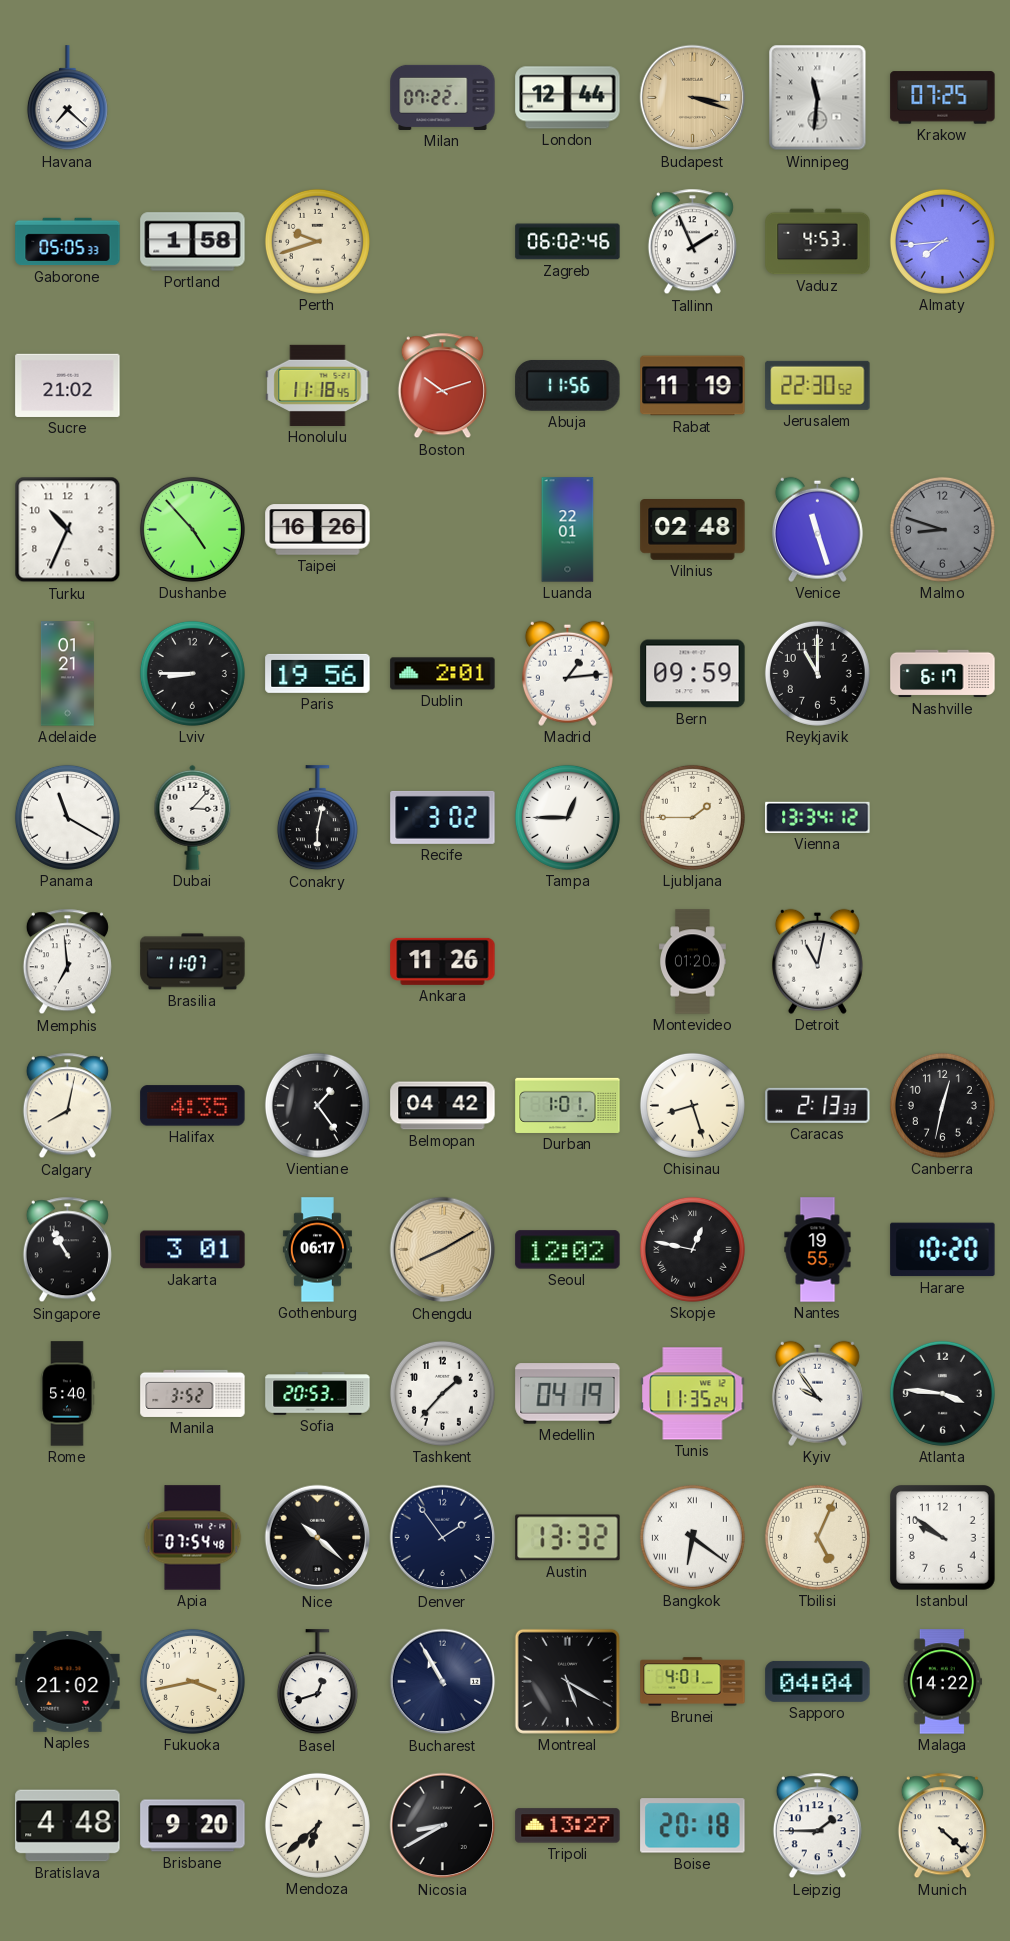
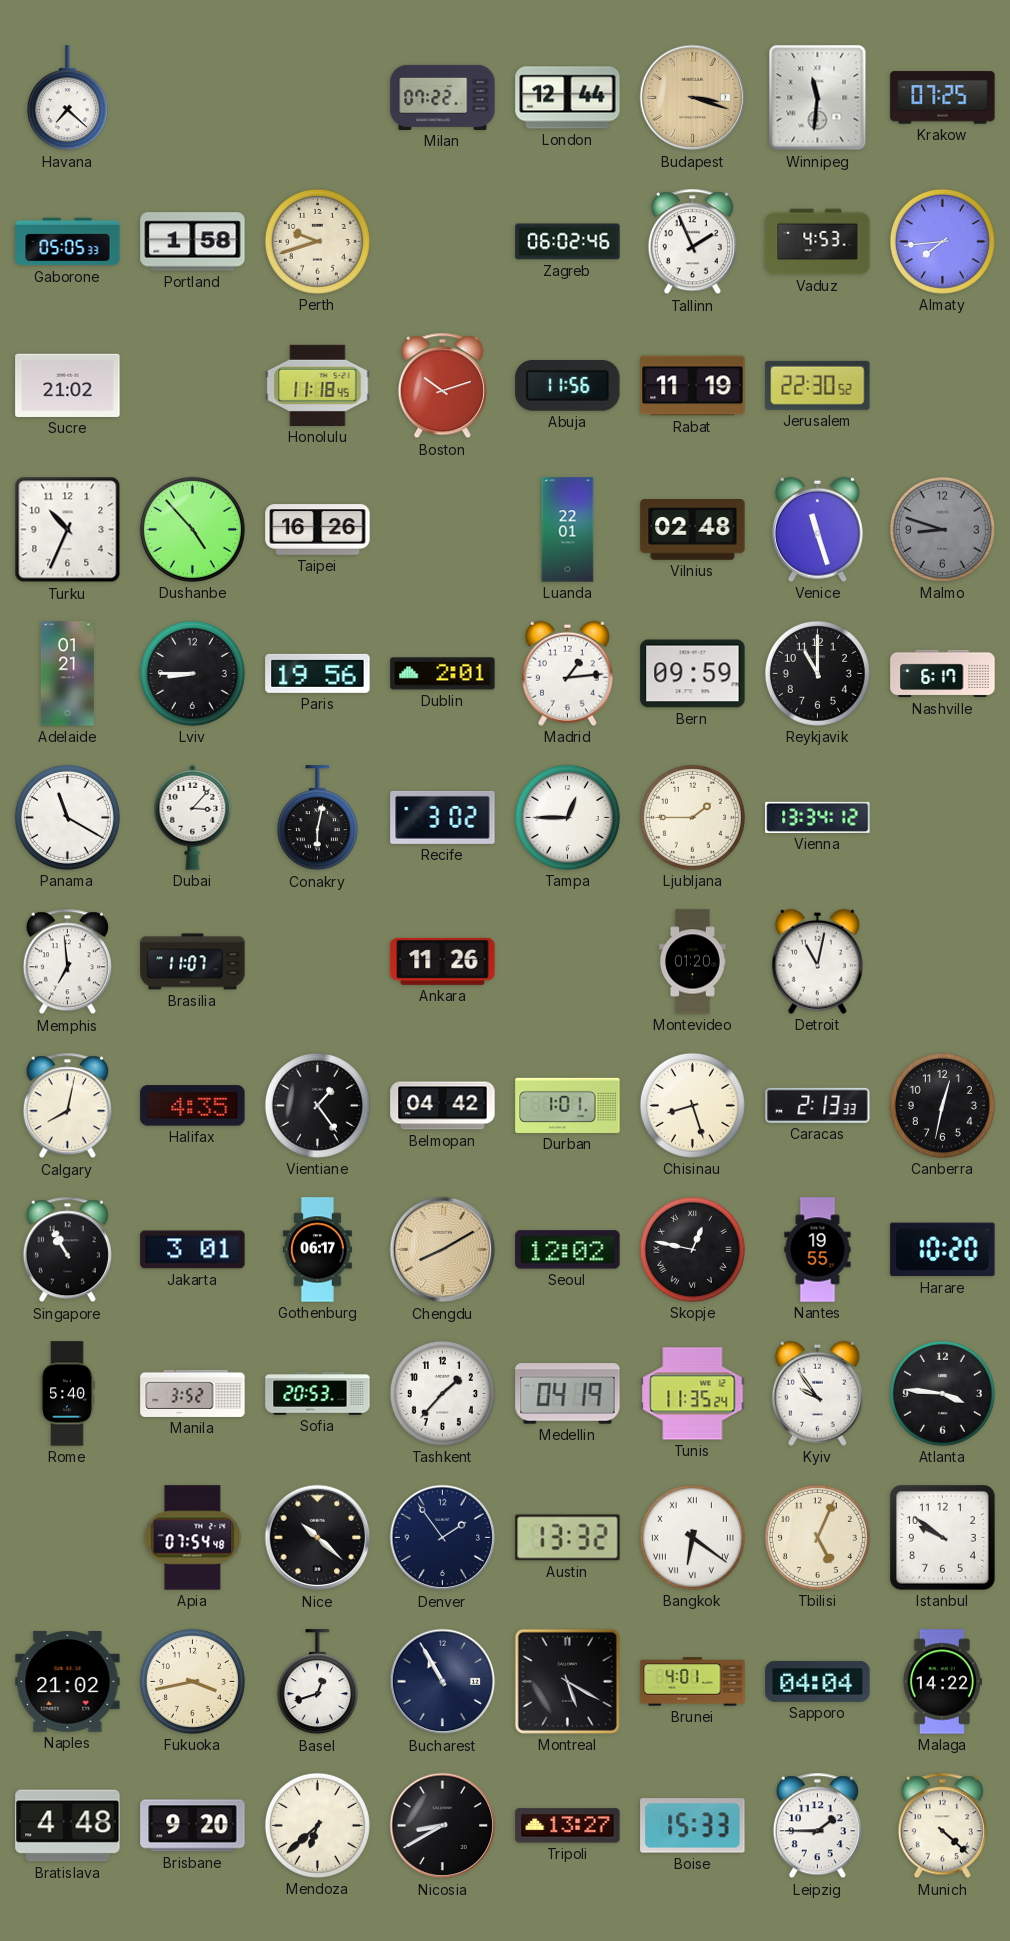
Boise: 20:18 -> 15:33
